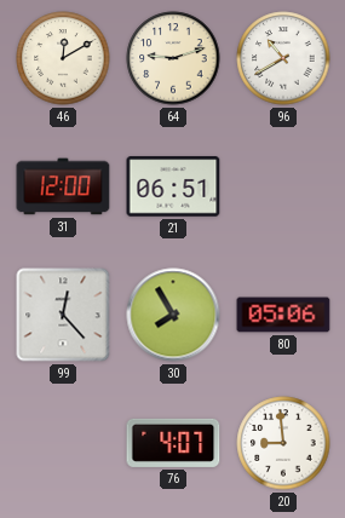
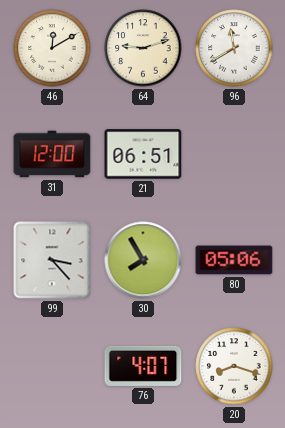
96: 10:40 -> 11:40
99: 12:23 -> 3:23
20: 8:59 -> 8:18
